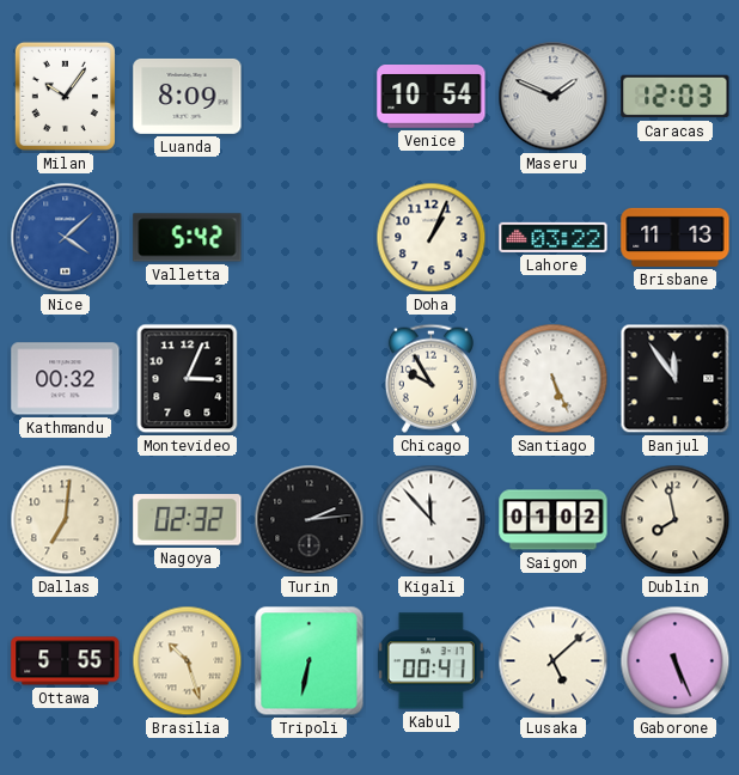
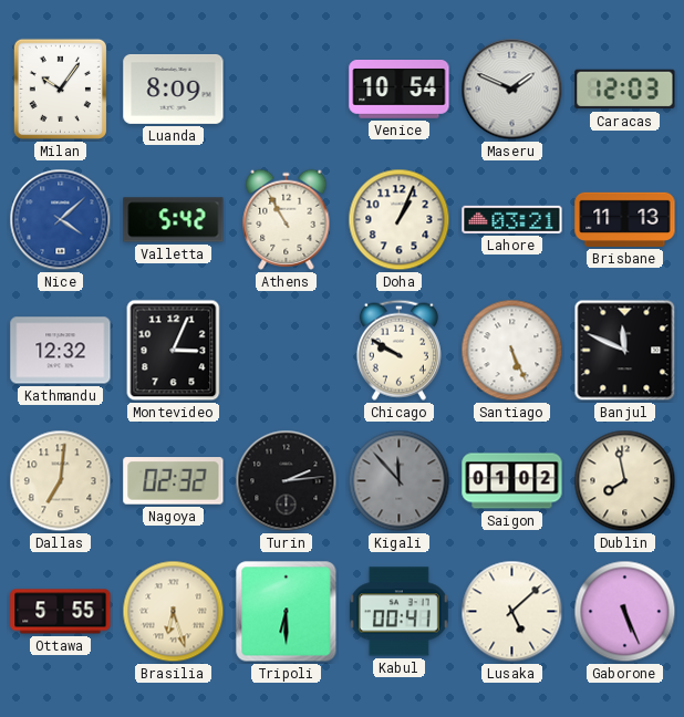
Athens: none -> 10:55
Lahore: 03:22 -> 03:21
Kathmandu: 00:32 -> 12:32
Chicago: 9:55 -> 9:50
Banjul: 11:54 -> 11:49
Kigali dial: white -> grey
Brasilia: 10:27 -> 6:27
Tripoli: 6:32 -> 6:30
